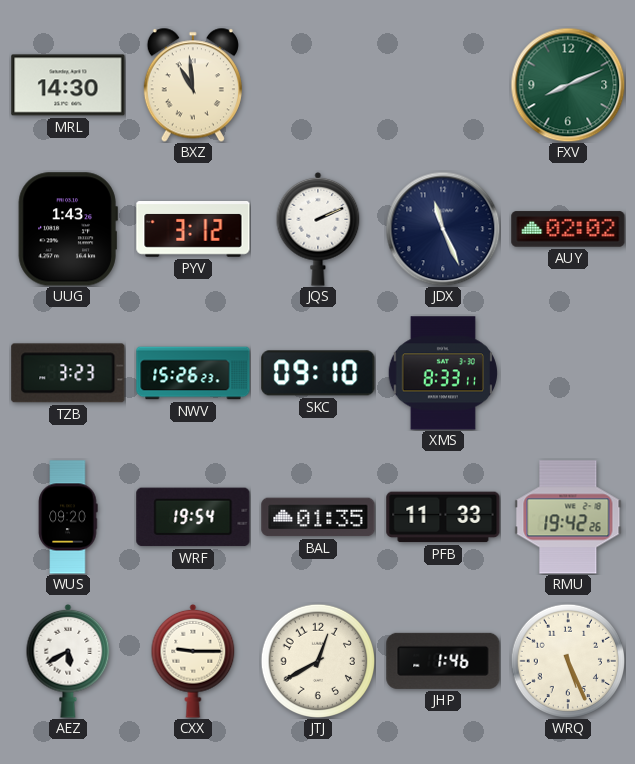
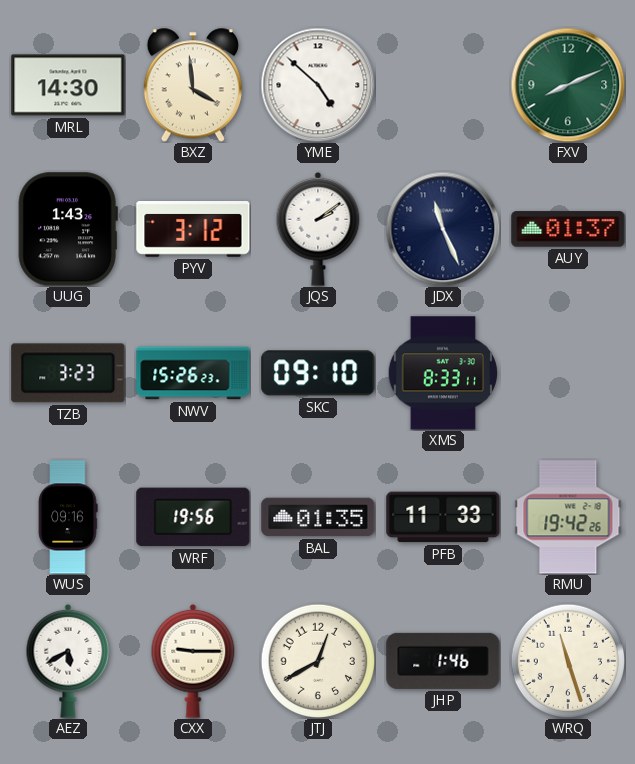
BXZ: 10:59 -> 3:59
YME: none -> 4:52
JQS: 2:11 -> 2:09
AUY: 02:02 -> 01:37
WUS: 09:20 -> 09:16
WRF: 19:54 -> 19:56
WRQ: 5:26 -> 11:27
